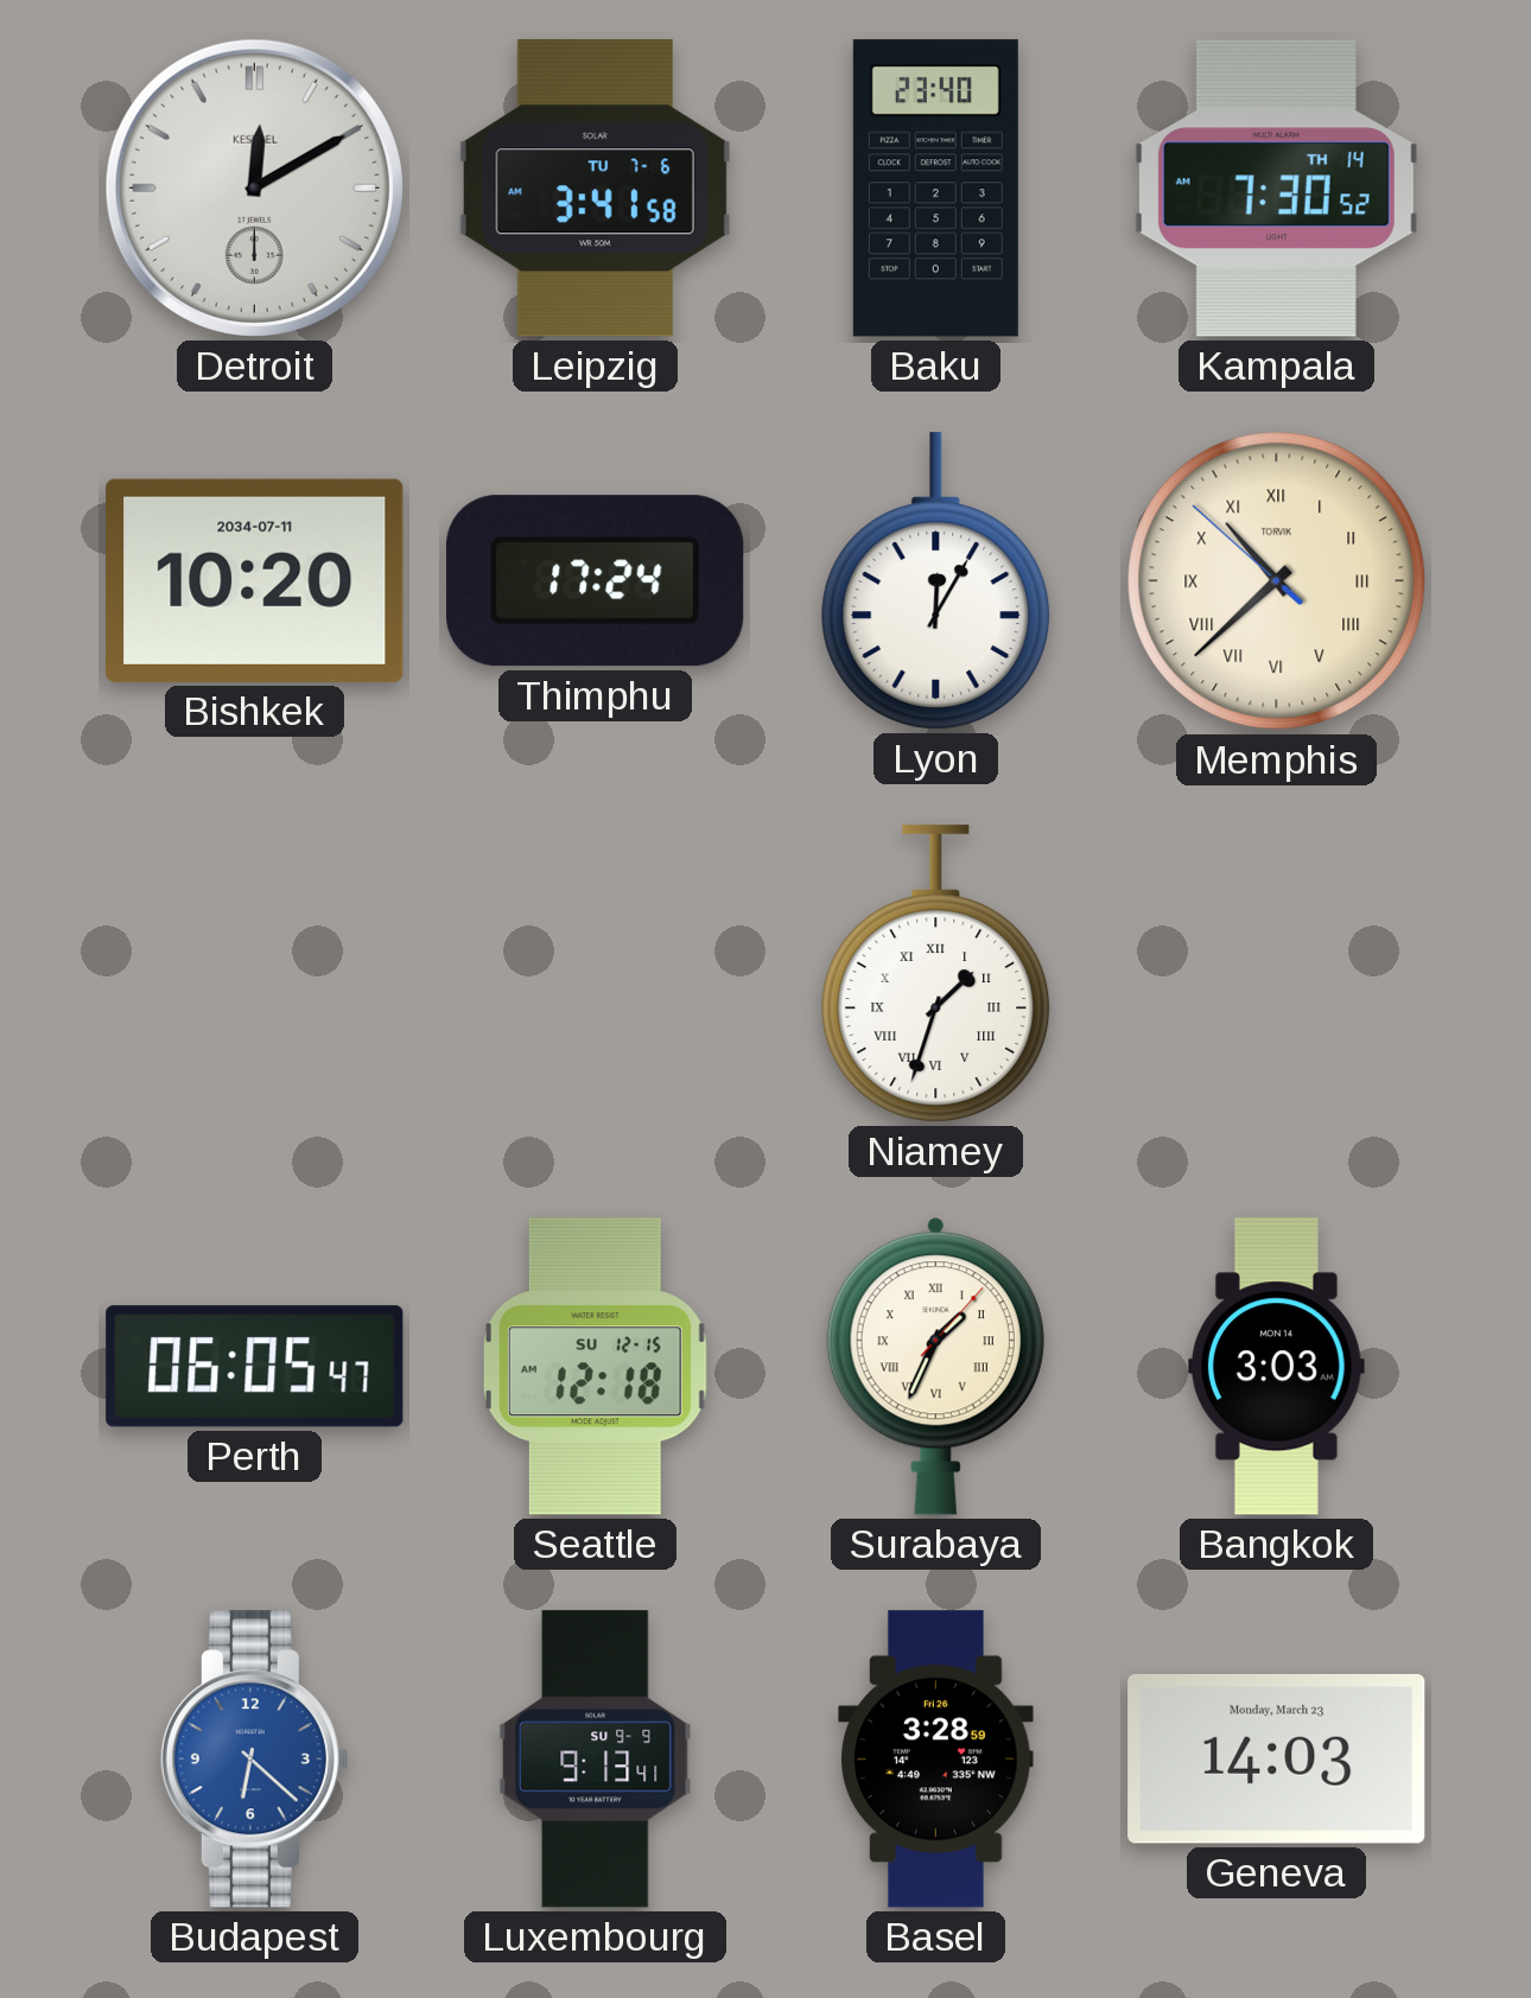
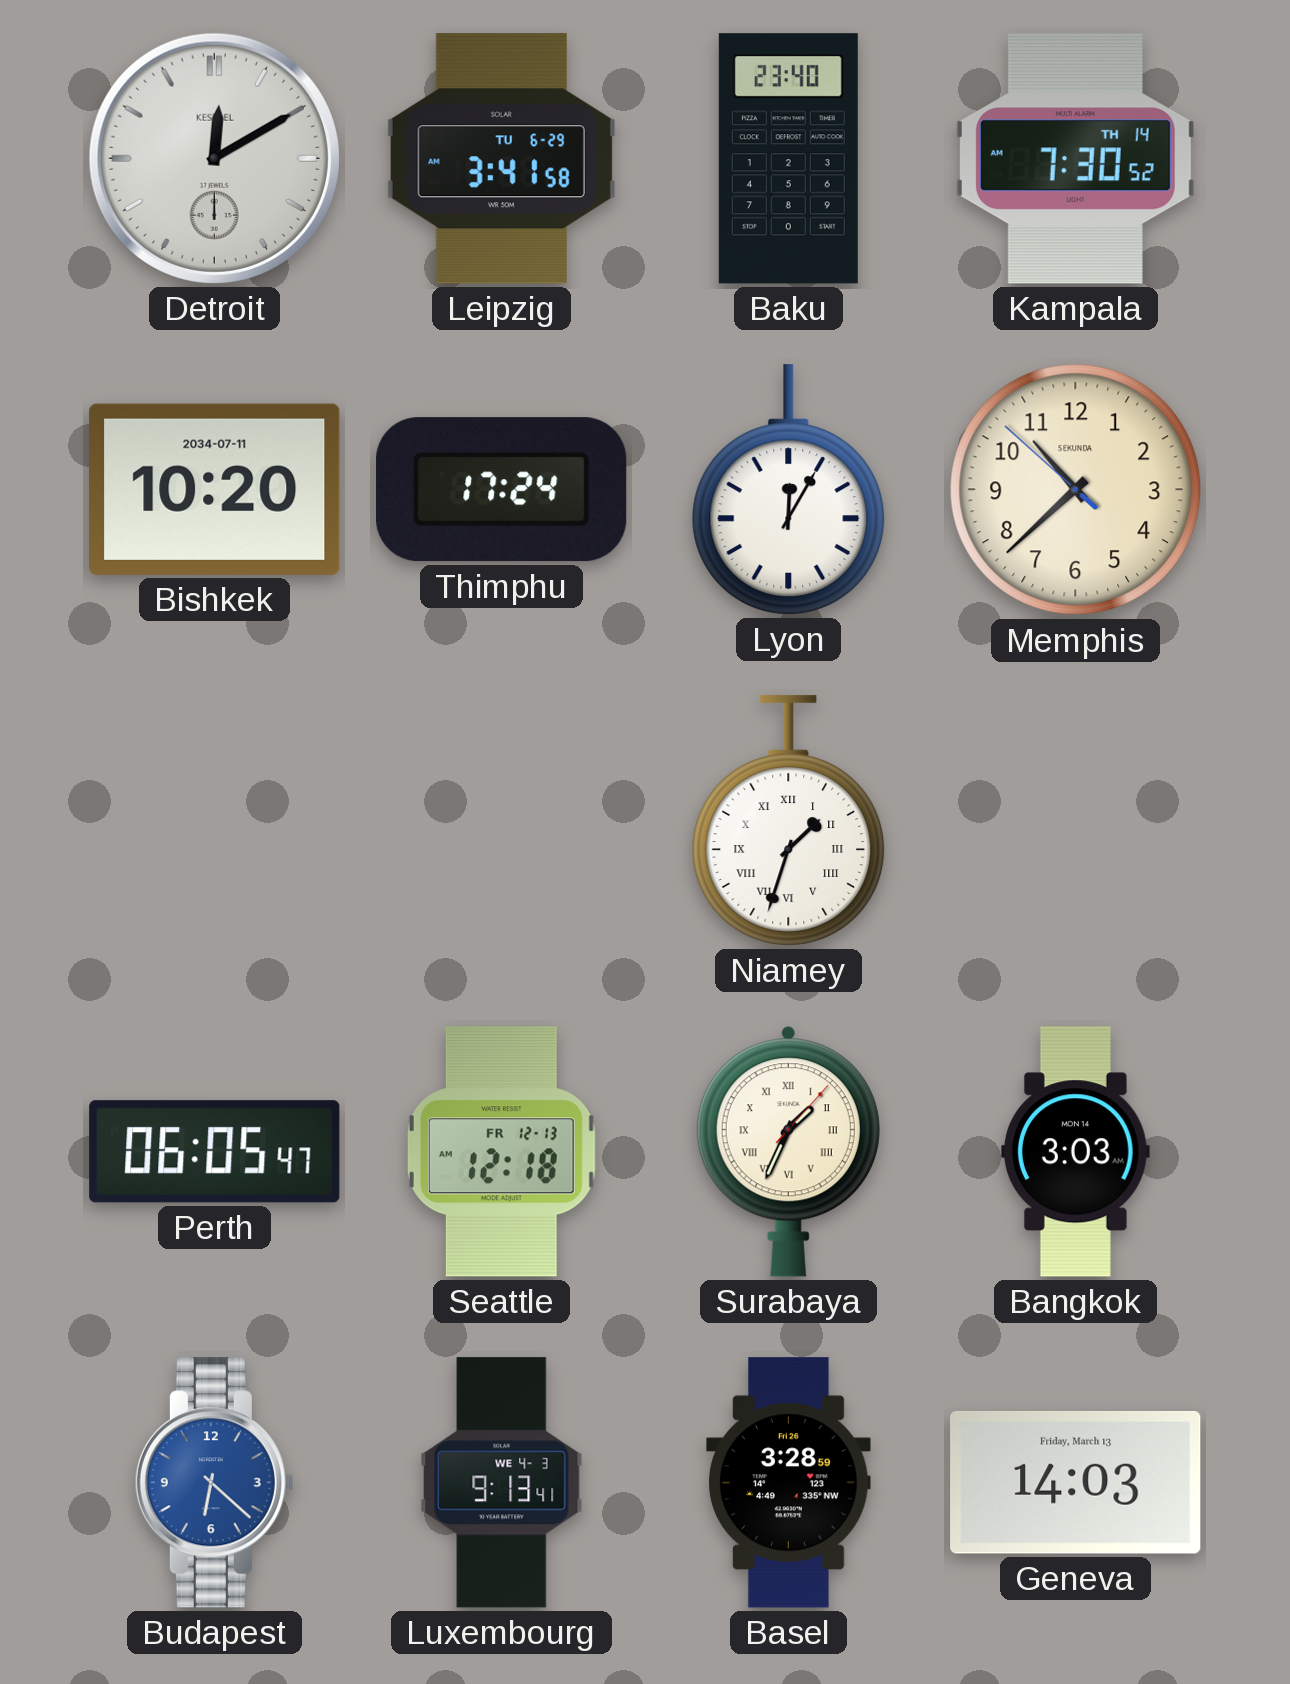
Leipzig date: TU 7-6 -> TU 6-29
Memphis numerals: Roman -> Arabic
Memphis brand: TORVIK -> SEKUNDA
Seattle date: SU 12-15 -> FR 12-13
Luxembourg date: SU 9-9 -> WE 4-3
Geneva date: Monday, March 23 -> Friday, March 13
